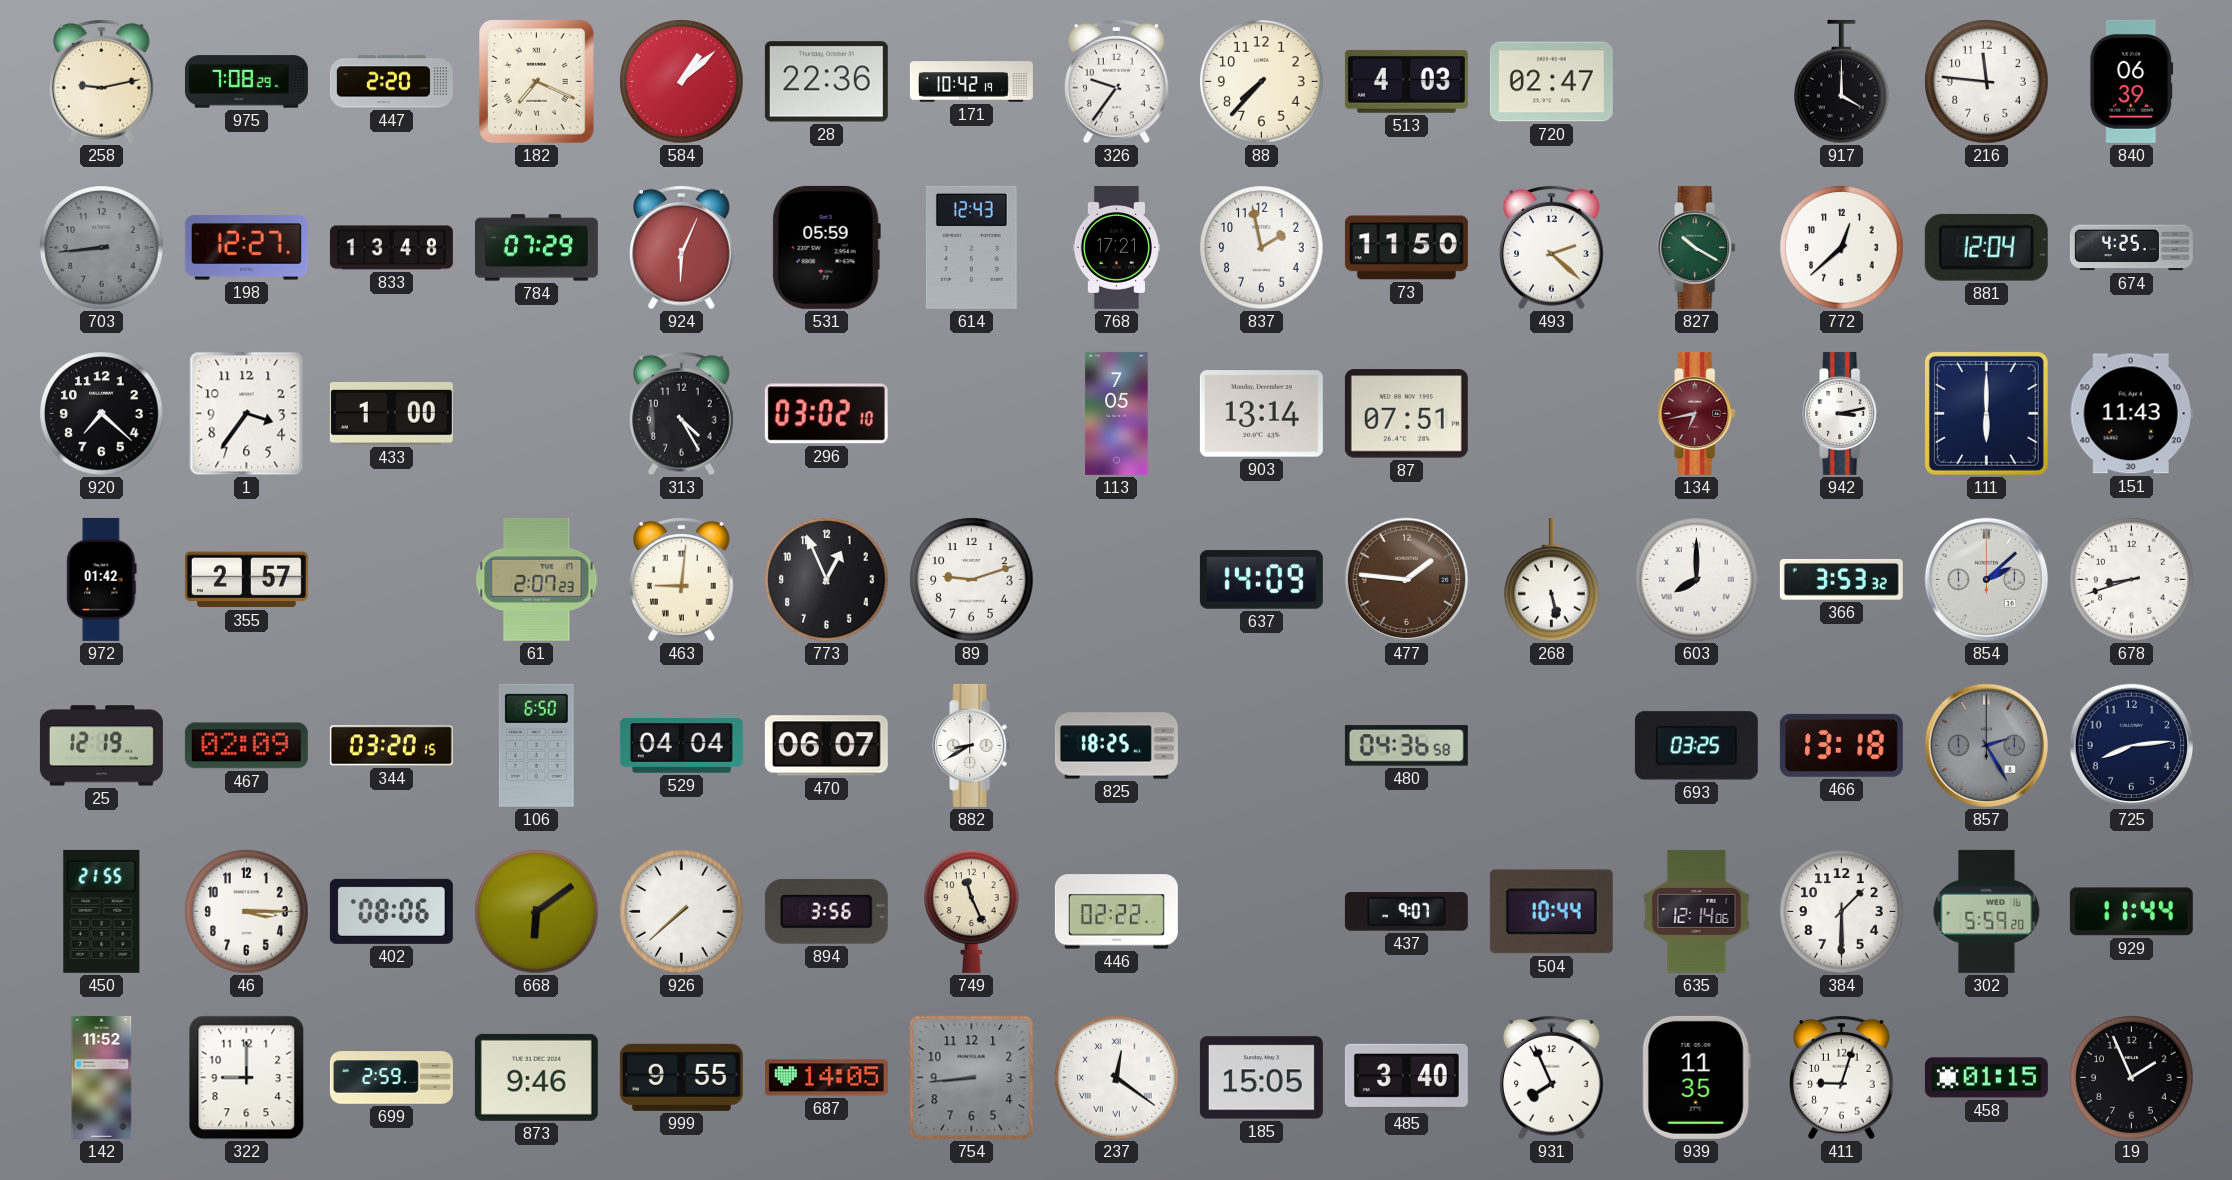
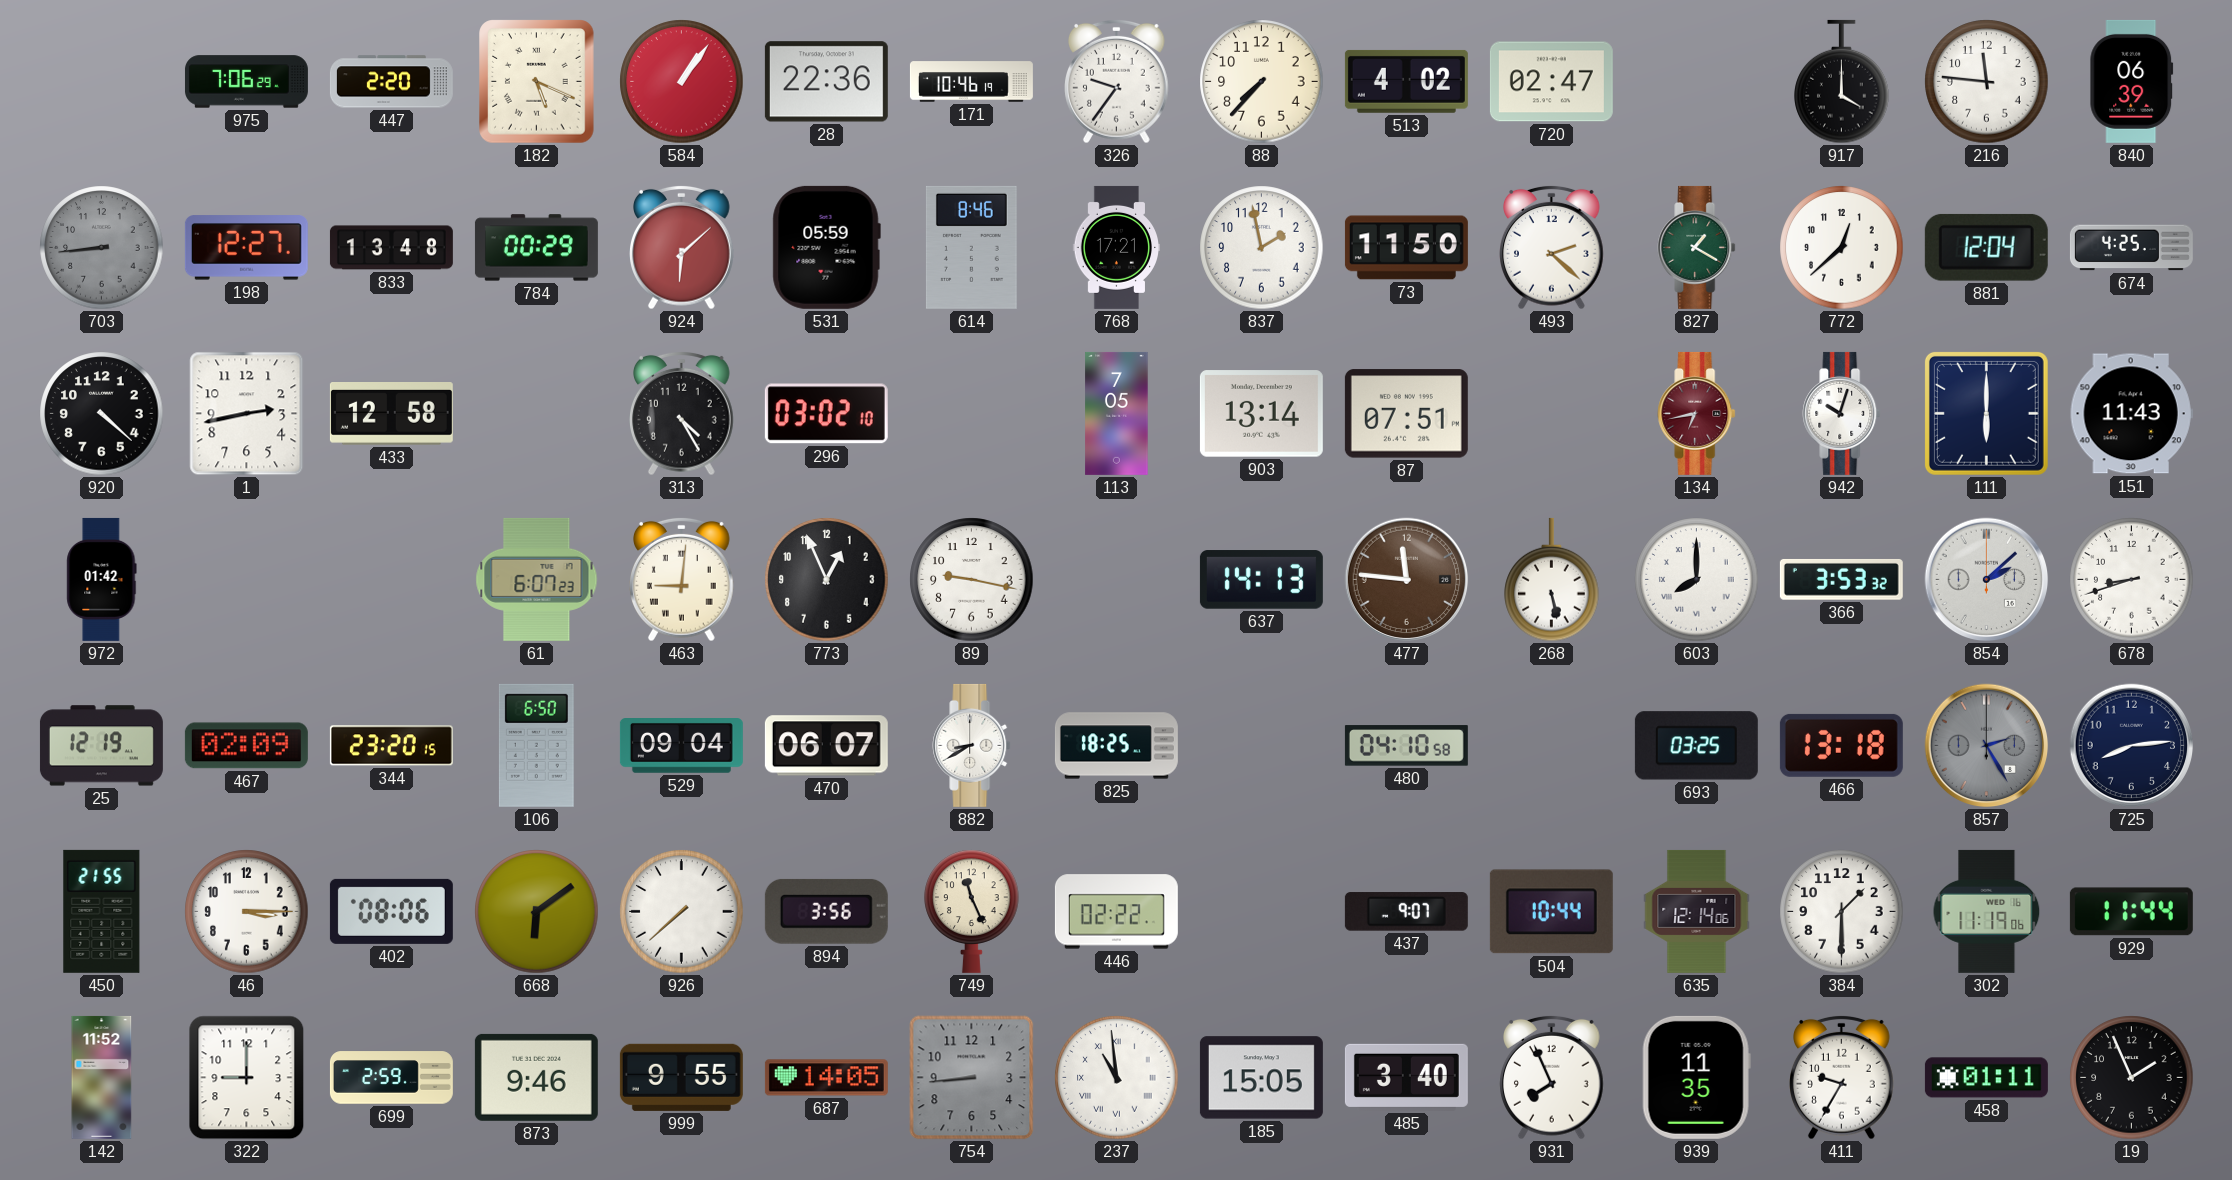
258: 9:13 -> none
975: 7:08 -> 7:06
182: 7:19 -> 5:19
584: 1:08 -> 1:06
171: 10:42 -> 10:46
513: 4:03 -> 4:02
784: 07:29 -> 00:29
924: 6:04 -> 6:08
614: 12:43 -> 8:46
827: 10:20 -> 1:20
920: 7:22 -> 4:22
1: 3:36 -> 2:43
433: 1:00 -> 12:58
942: 3:13 -> 10:03
355: 2:57 -> none
61: 2:07 -> 6:07
89: 9:12 -> 9:17
637: 14:09 -> 14:13
477: 1:46 -> 11:46
344: 03:20 -> 23:20
529: 04:04 -> 09:04
480: 04:36 -> 04:10
302: 5:59 -> 11:19
237: 12:21 -> 10:59
411: 9:03 -> 9:35
458: 01:15 -> 01:11
